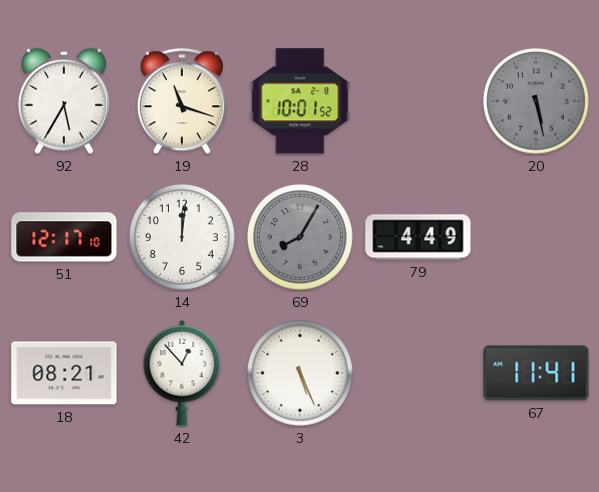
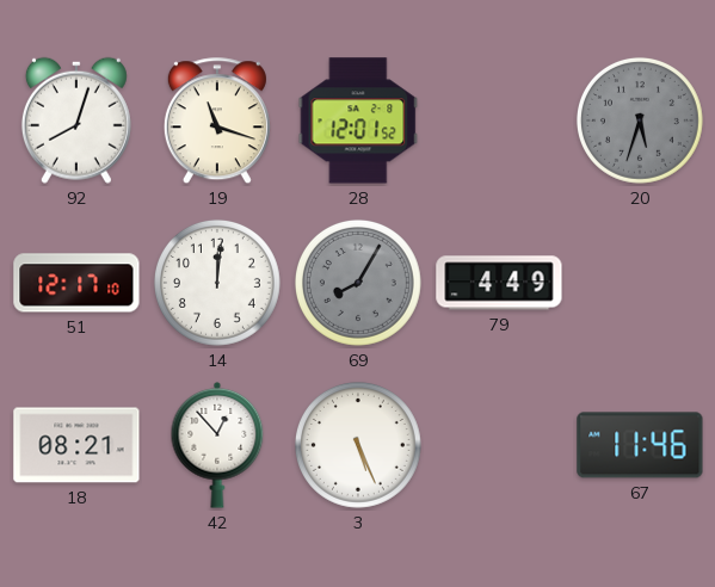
92: 5:35 -> 8:03
28: 10:01 -> 12:01
20: 5:28 -> 5:33
67: 11:41 -> 11:46
